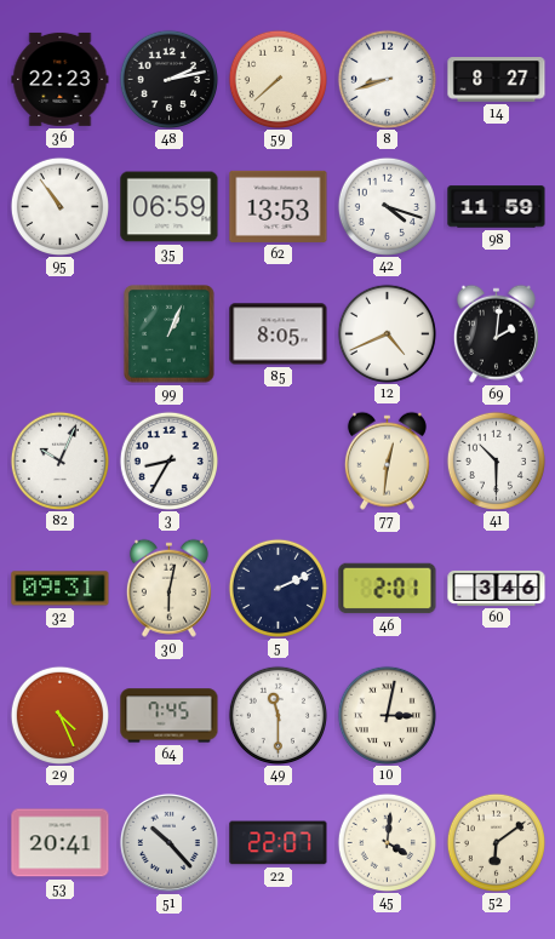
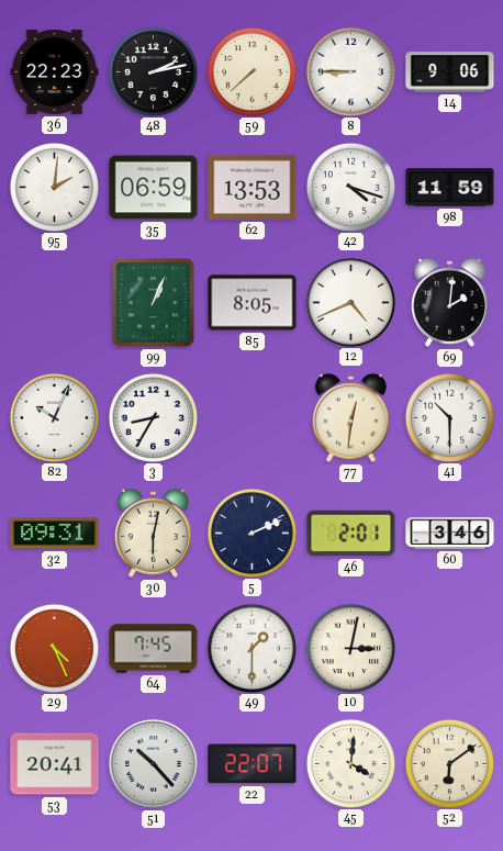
8: 8:42 -> 8:45
14: 8:27 -> 9:06
95: 10:54 -> 2:01
49: 11:30 -> 1:30
